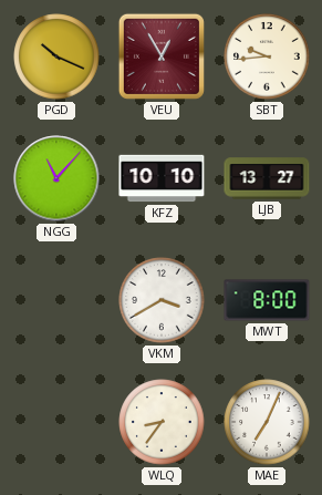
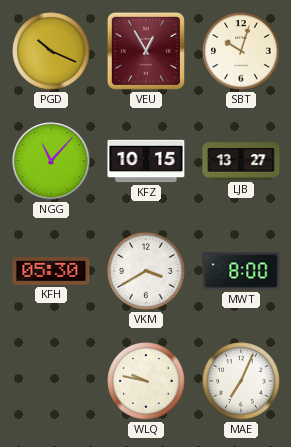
SBT: 9:44 -> 10:03
KFZ: 10:10 -> 10:15
KFH: none -> 05:30
WLQ: 8:36 -> 9:47
